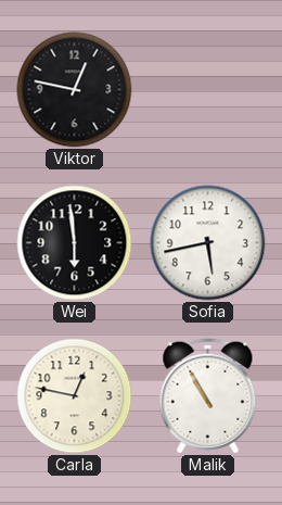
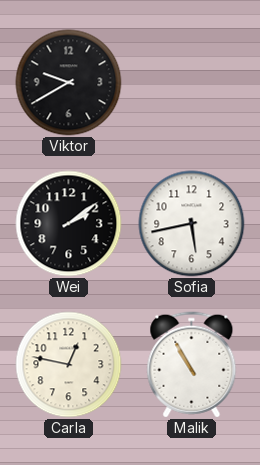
Viktor: 12:47 -> 9:40
Wei: 5:59 -> 2:09
